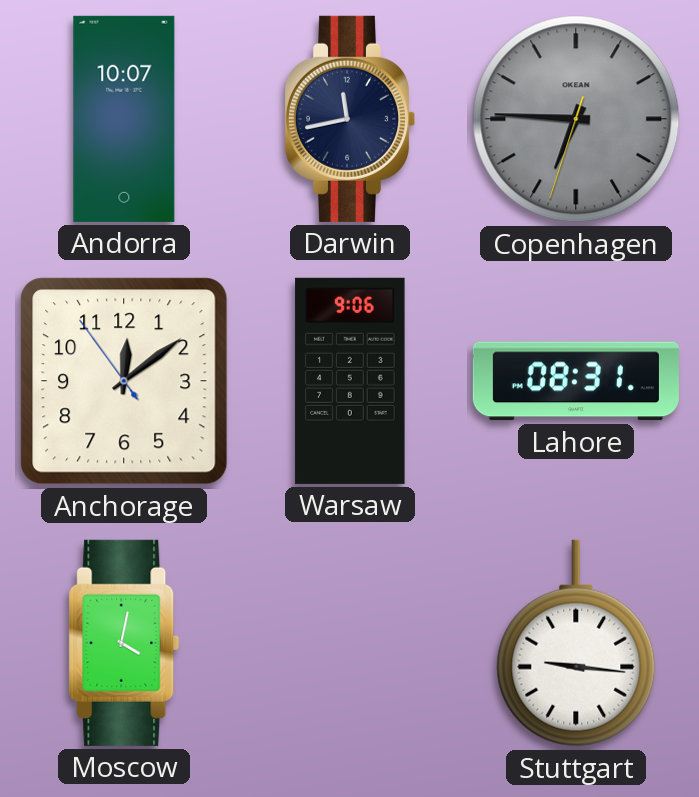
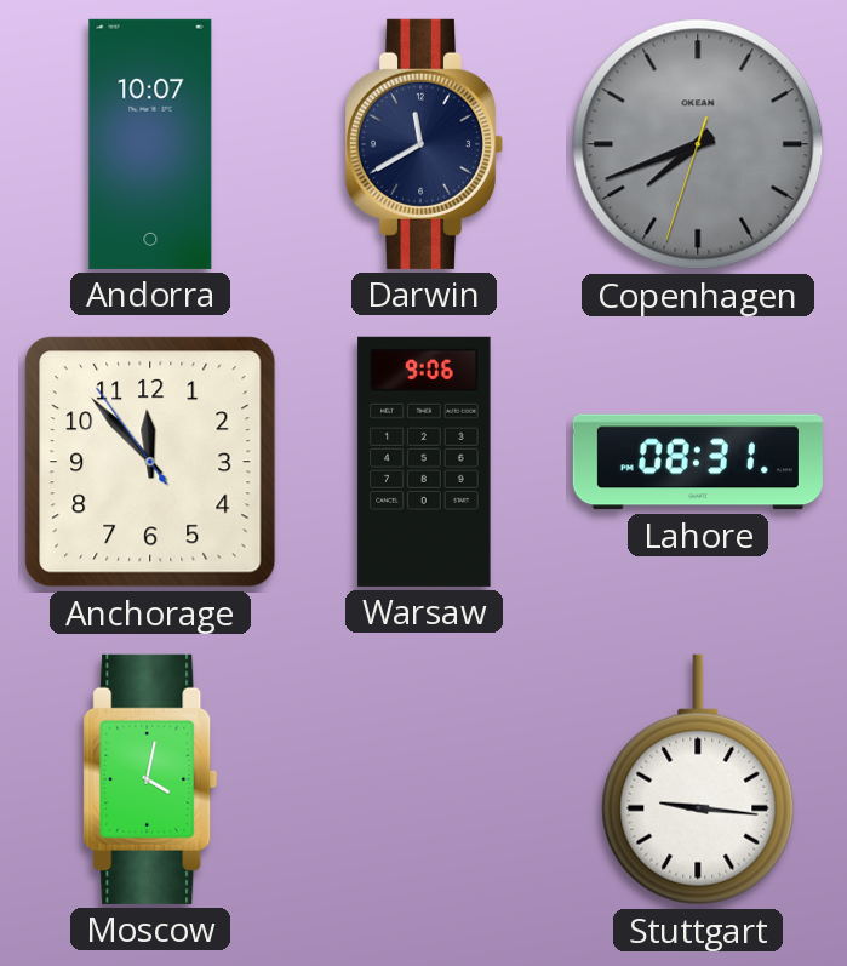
Darwin: 11:43 -> 11:40
Copenhagen: 6:45 -> 7:41
Anchorage: 12:08 -> 11:52
